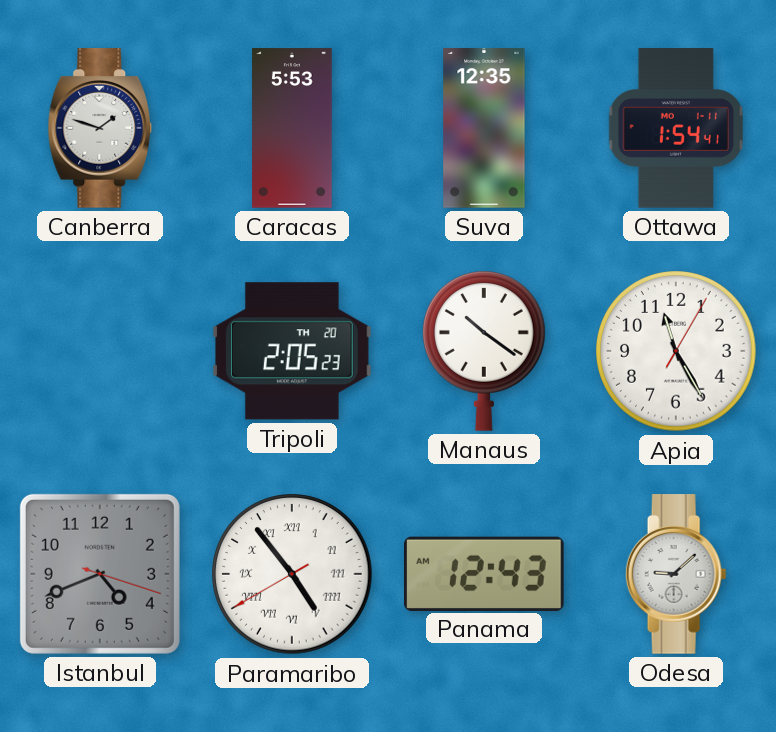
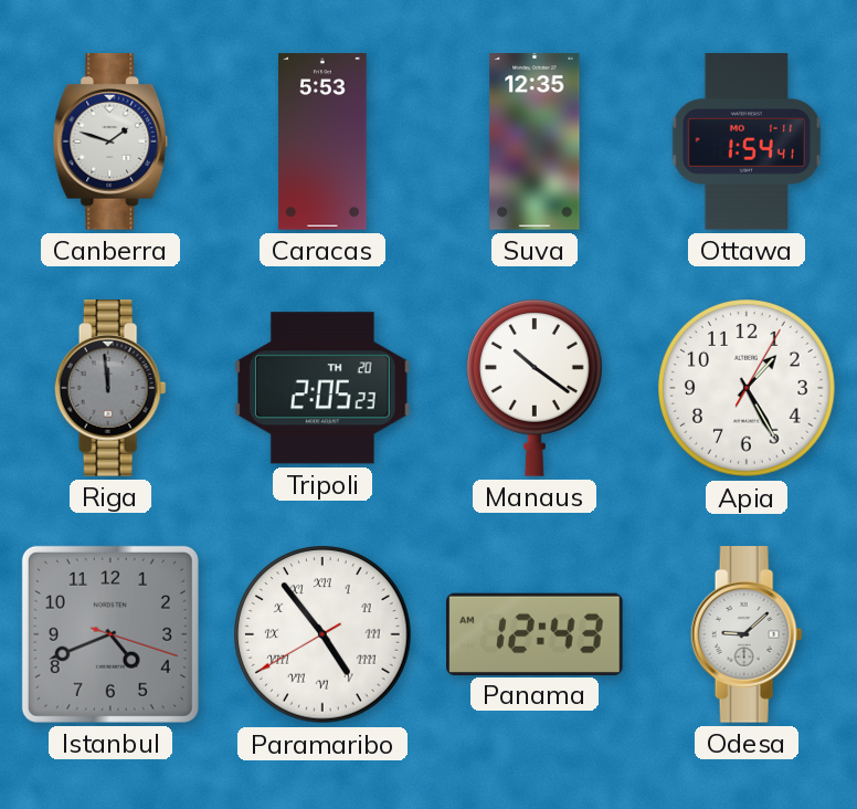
Riga: none -> 11:59
Apia: 11:25 -> 1:25
